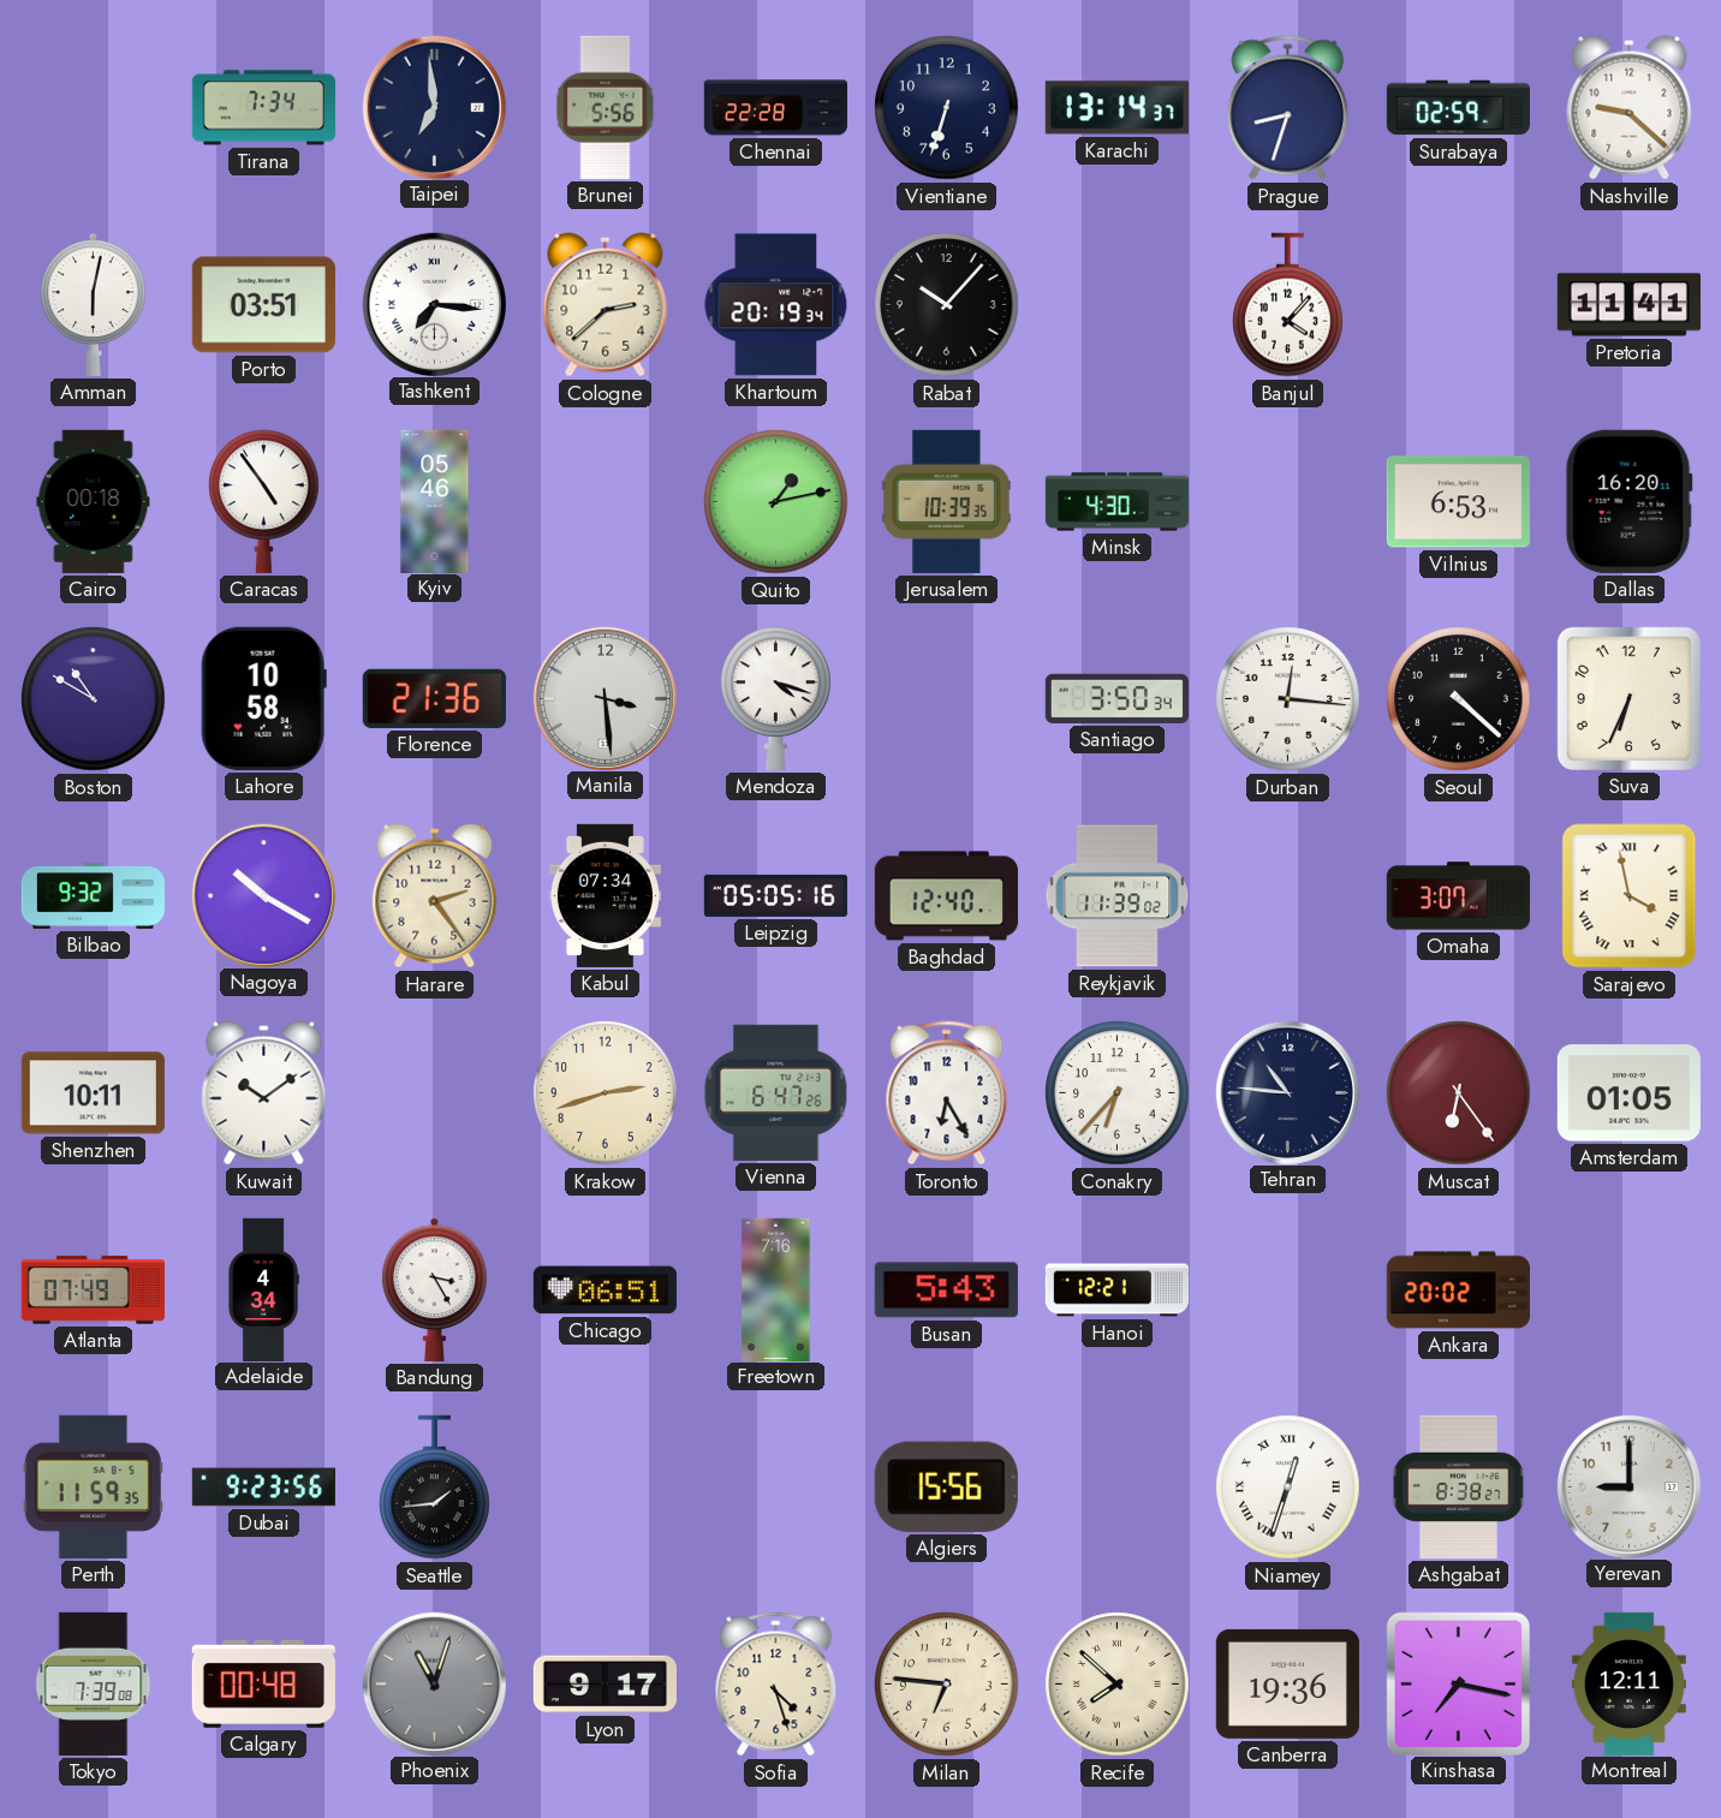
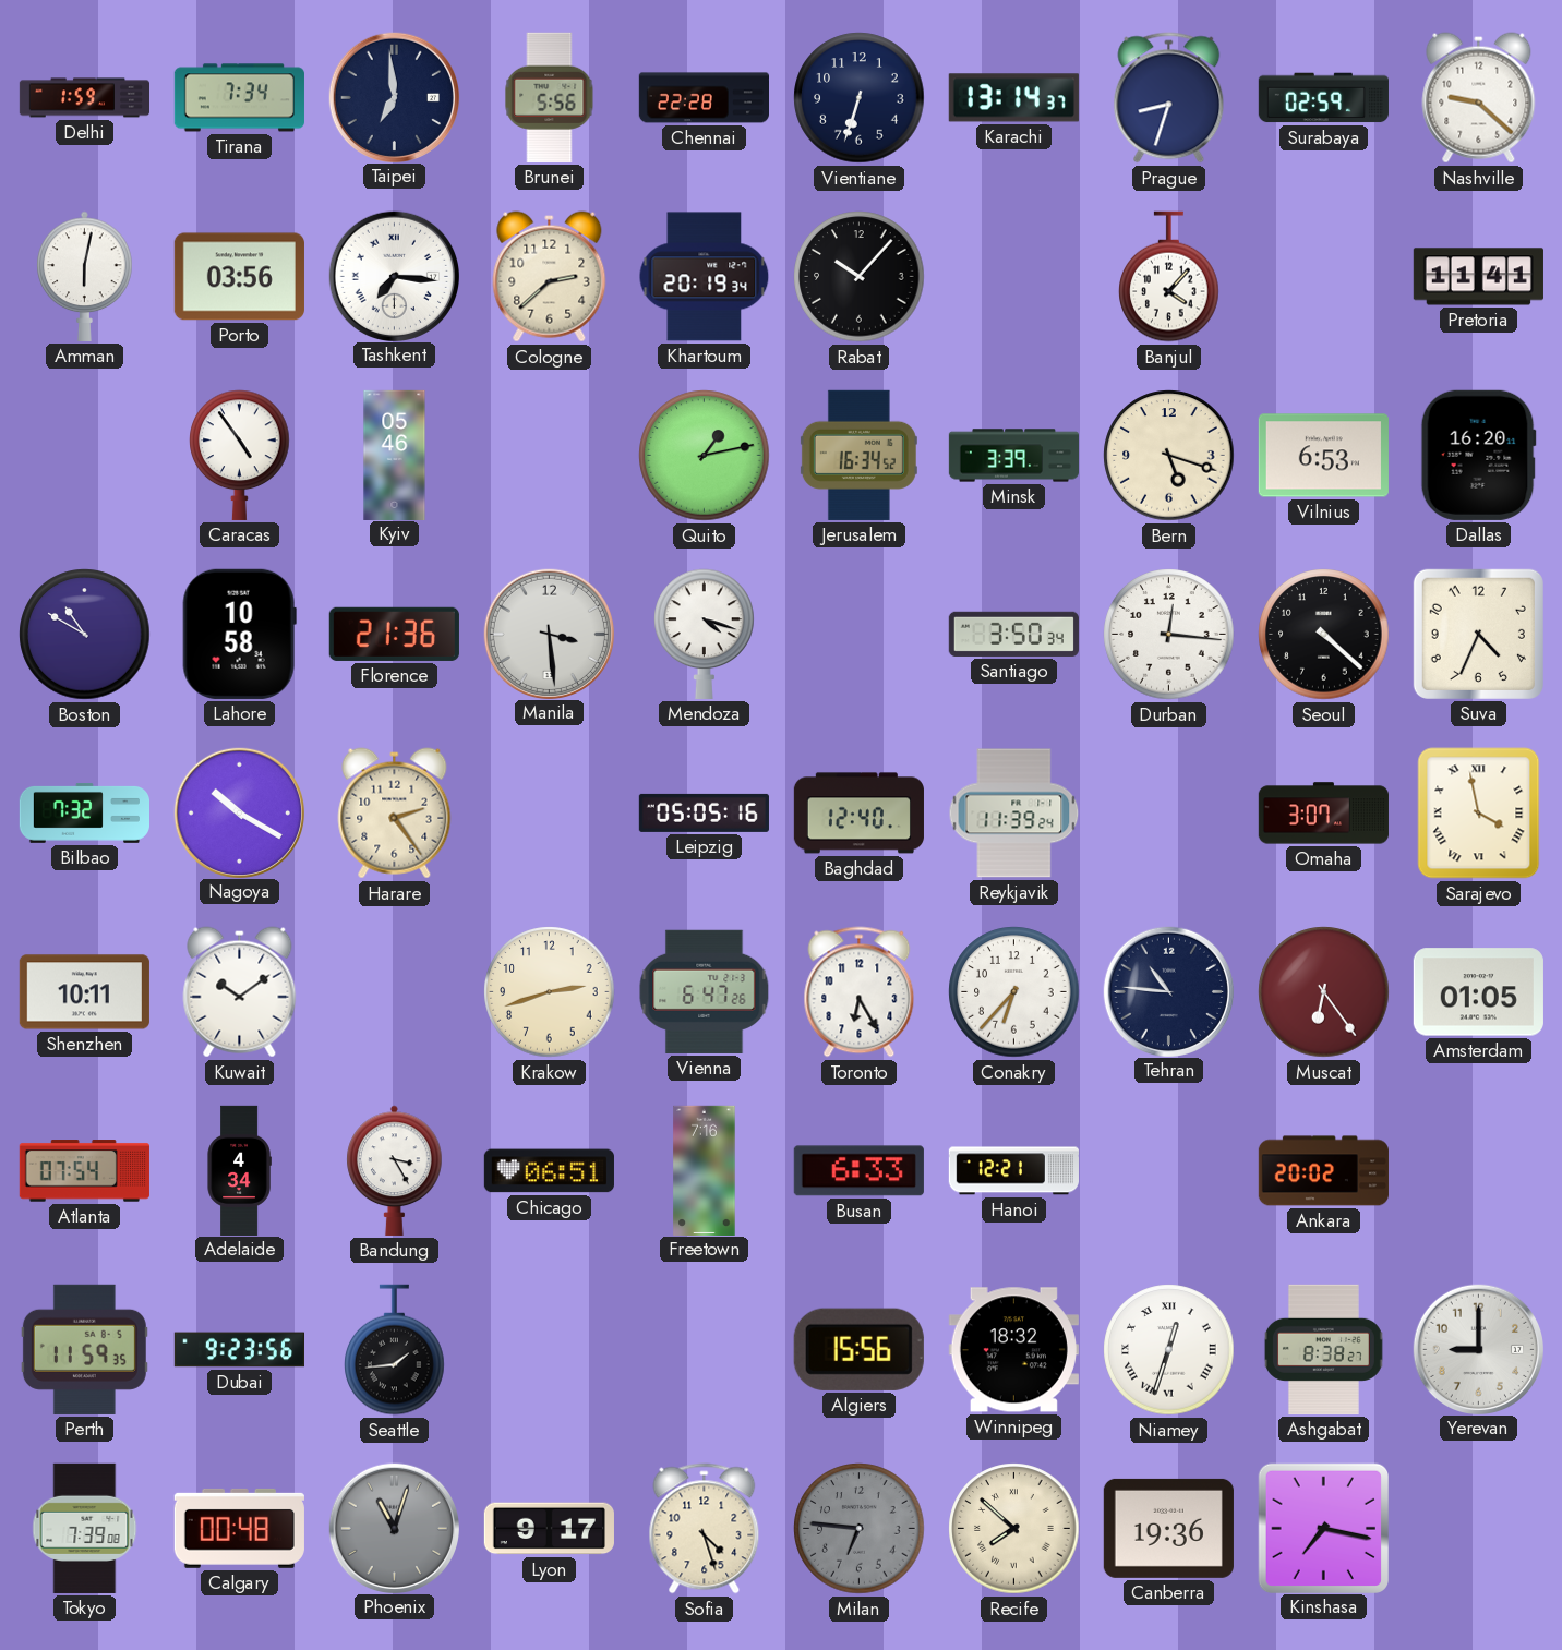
Delhi: none -> 1:59
Porto: 03:51 -> 03:56
Cairo: 00:18 -> none
Jerusalem: 10:39 -> 16:34
Minsk: 4:30 -> 3:39
Bern: none -> 5:18
Suva: 6:34 -> 4:34
Bilbao: 9:32 -> 7:32
Kabul: 07:34 -> none
Reykjavik: 11:39:02 -> 11:39:24
Atlanta: 07:49 -> 07:54
Busan: 5:43 -> 6:33
Winnipeg: none -> 18:32
Milan dial: cream -> grey
Montreal: 12:11 -> none
